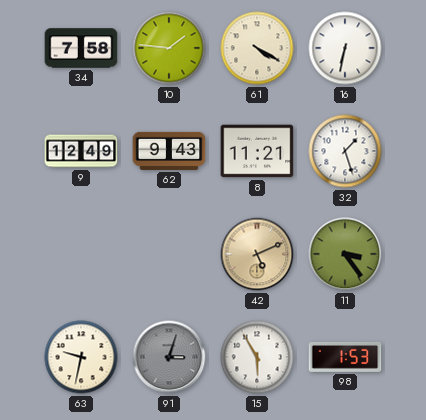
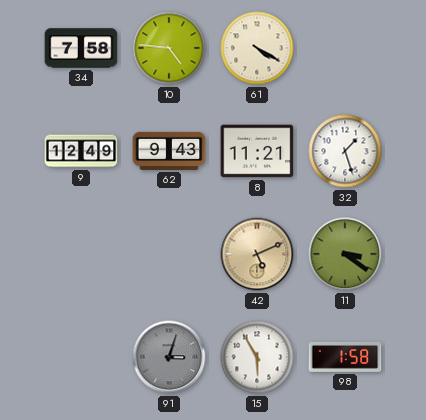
10: 1:46 -> 4:46
16: 6:32 -> none
11: 3:24 -> 3:21
63: 9:32 -> none
98: 1:53 -> 1:58
